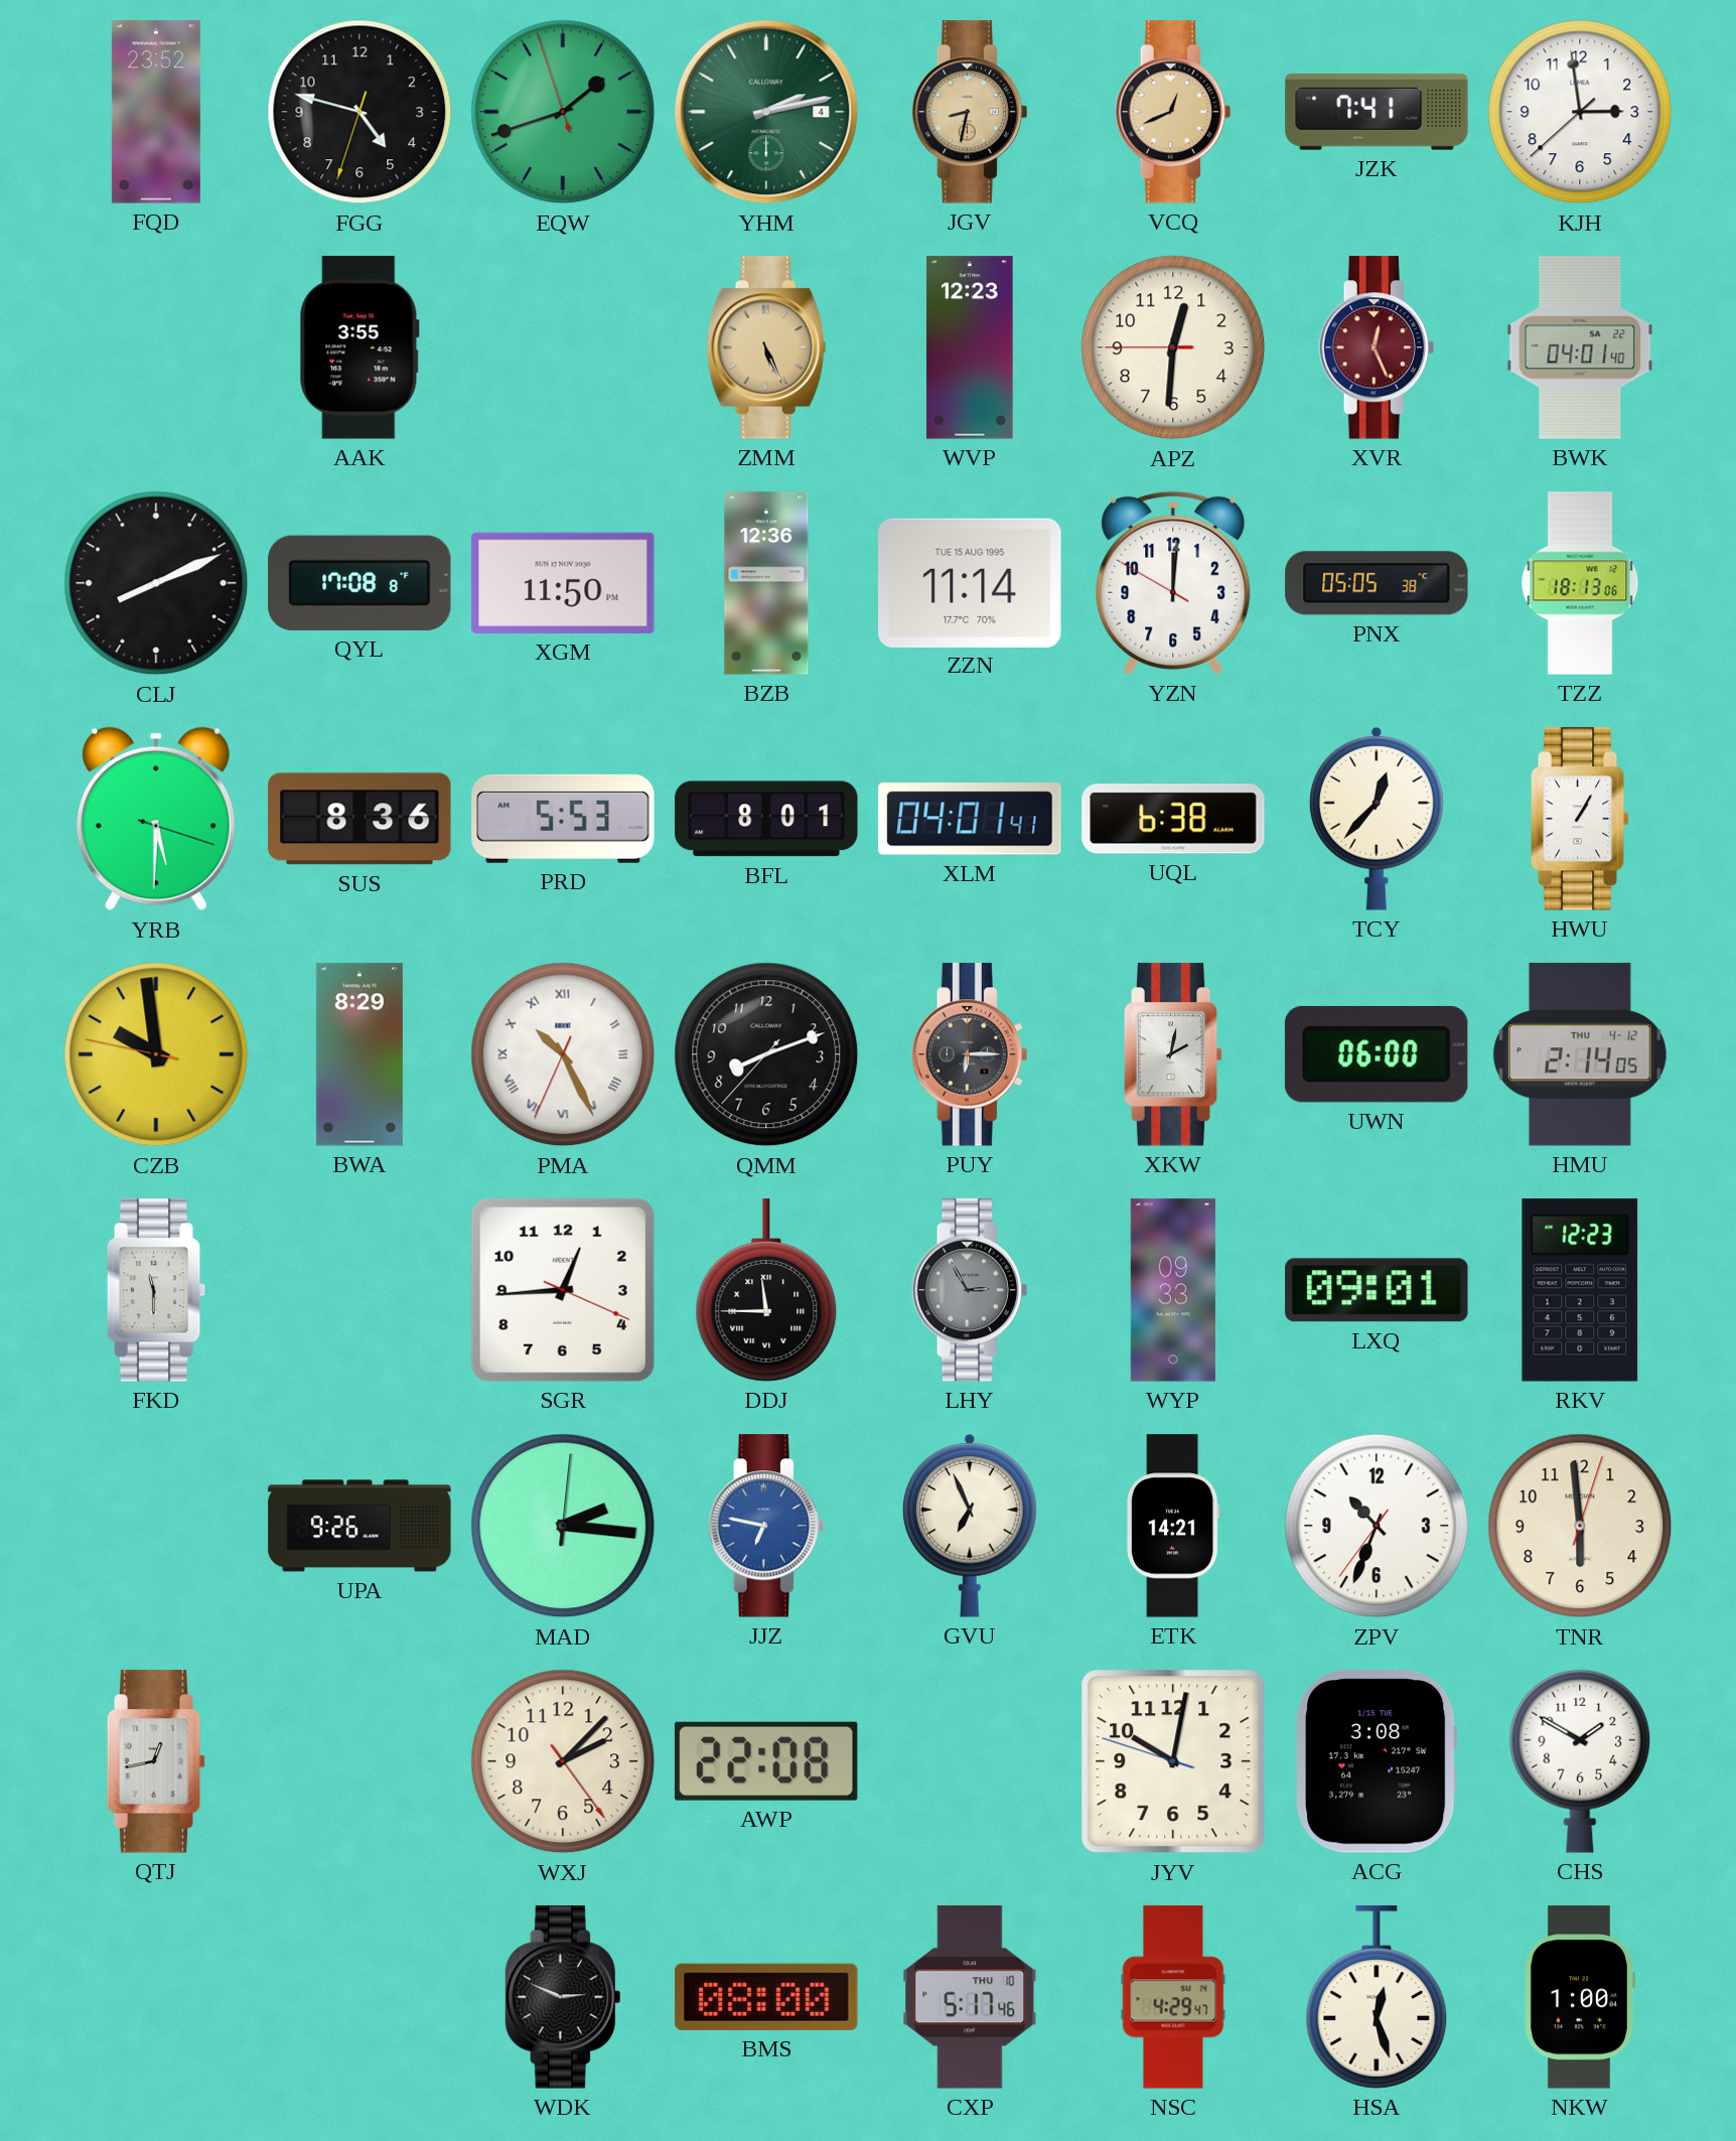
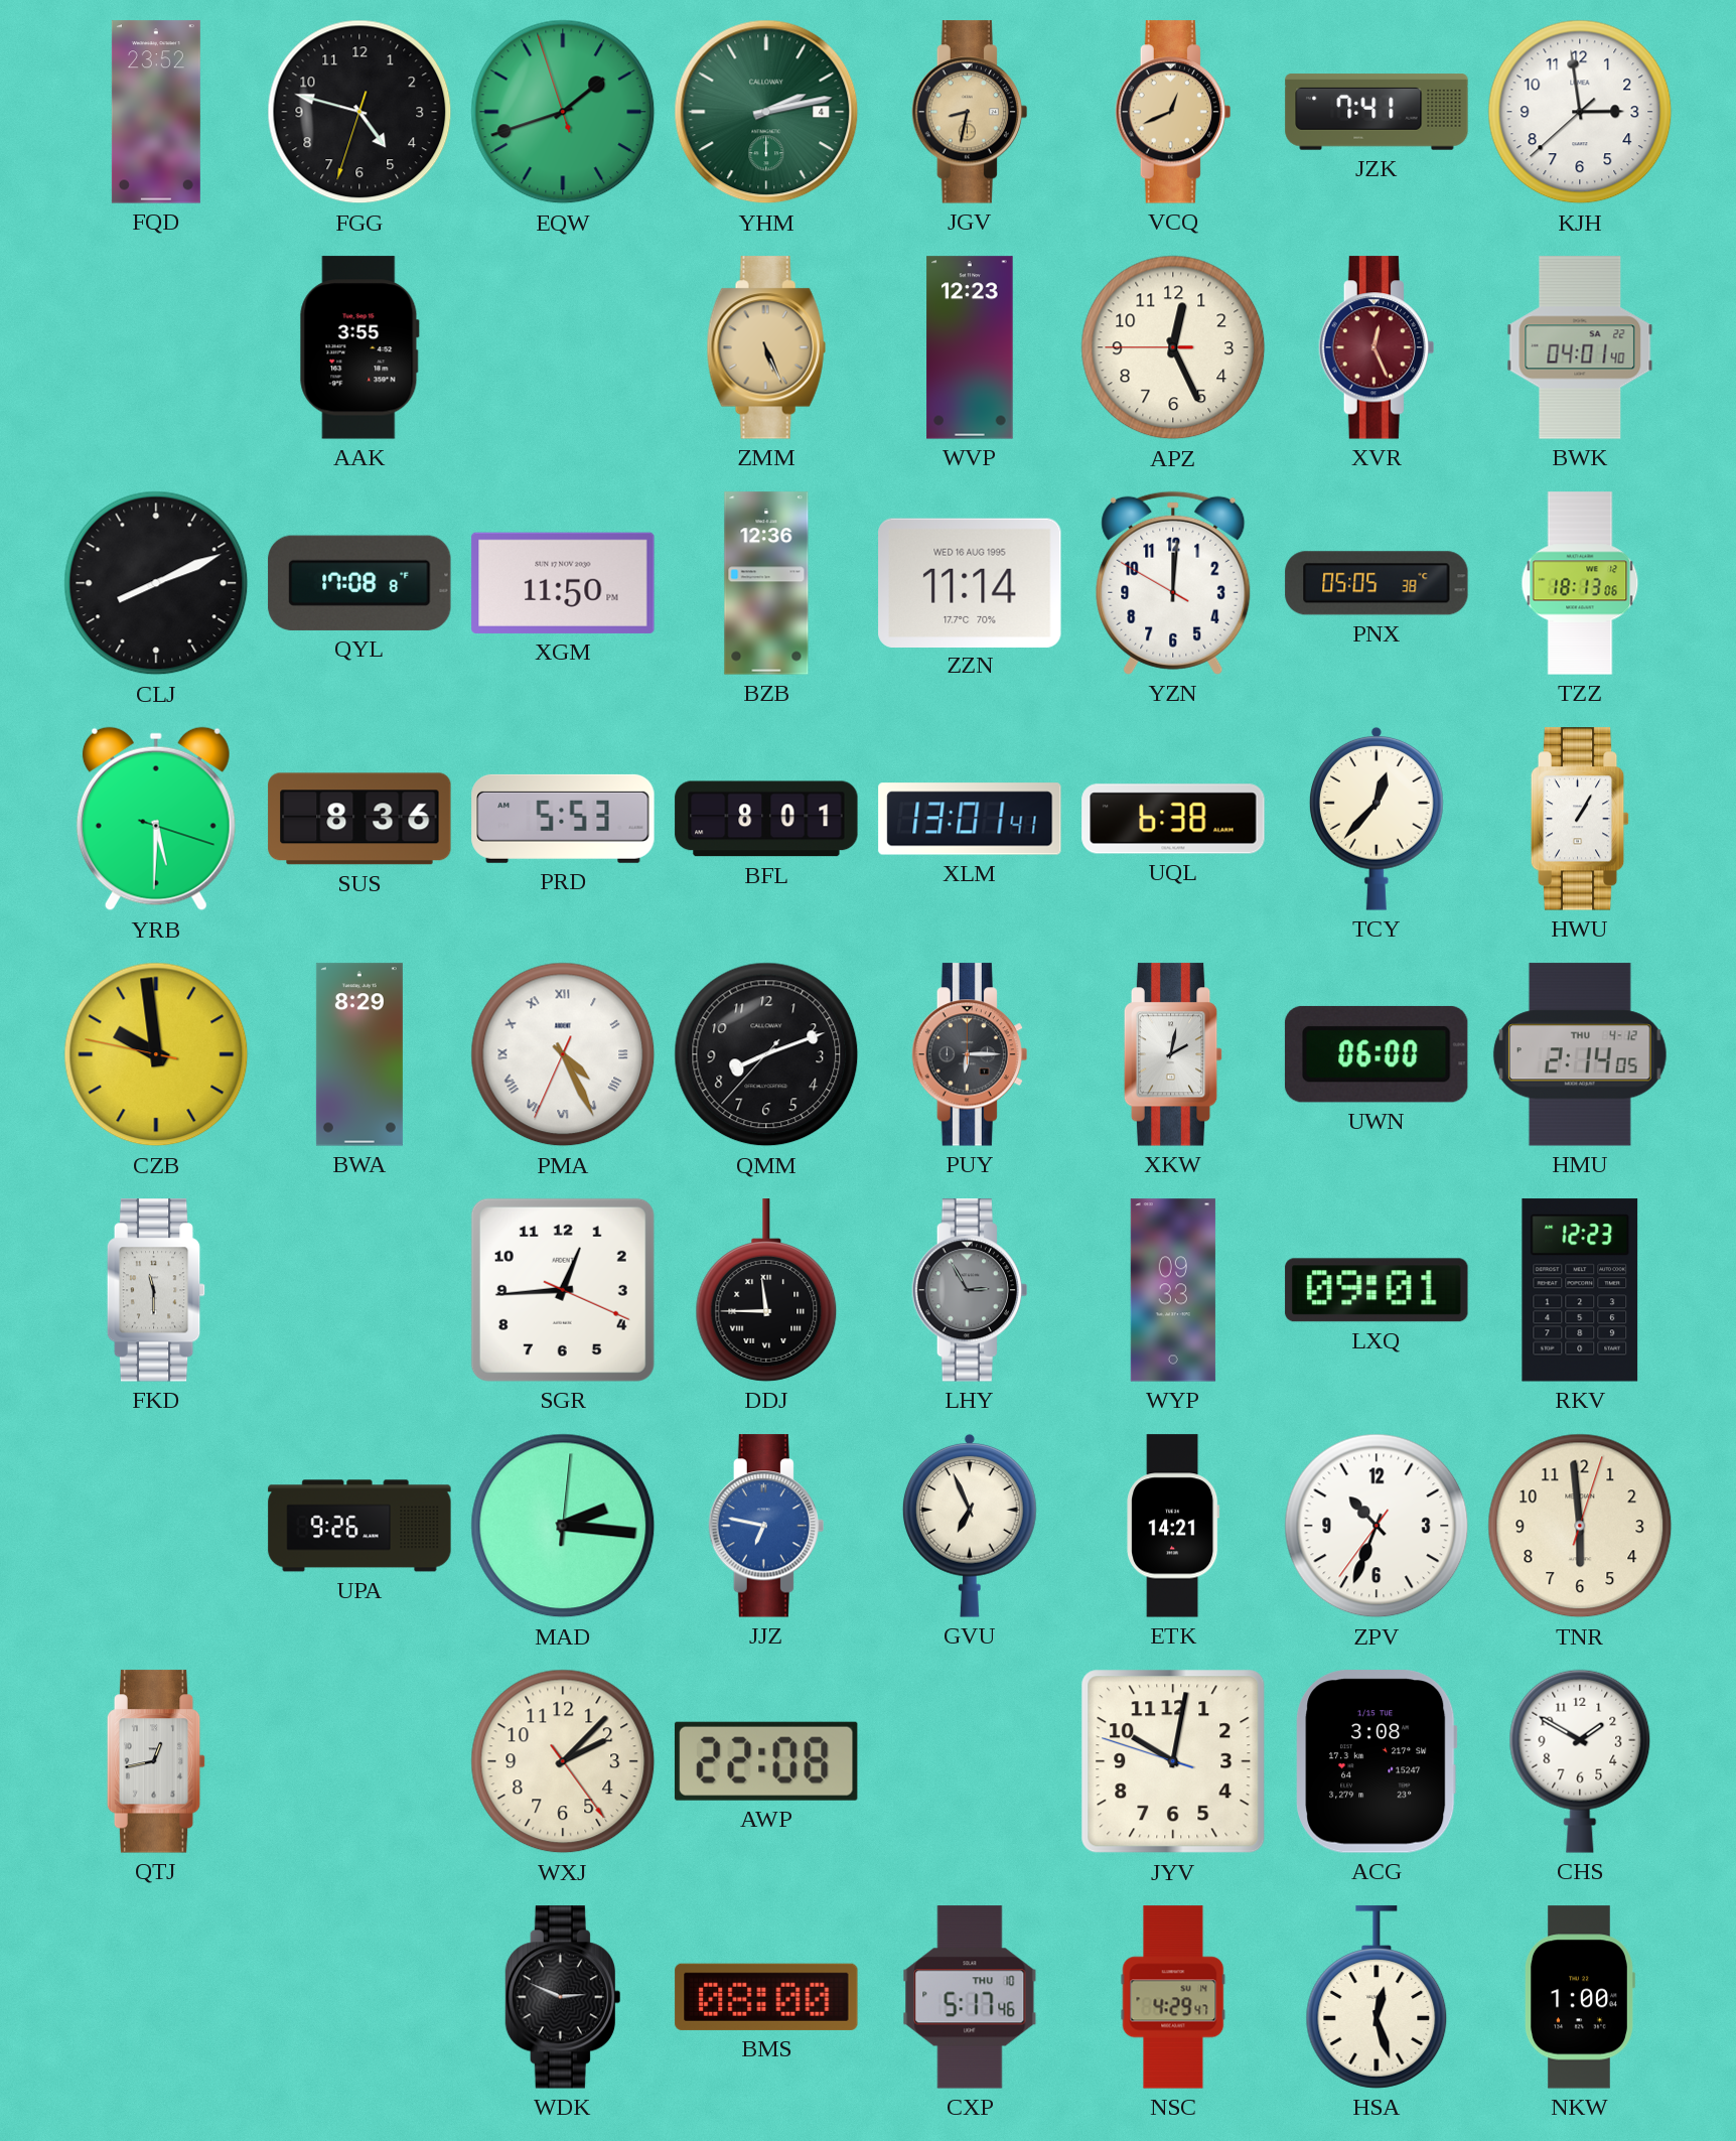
APZ: 12:30 -> 12:25
ZZN date: TUE 15 AUG 1995 -> WED 16 AUG 1995
XLM: 04:01 -> 13:01
PMA: 10:25 -> 4:25
